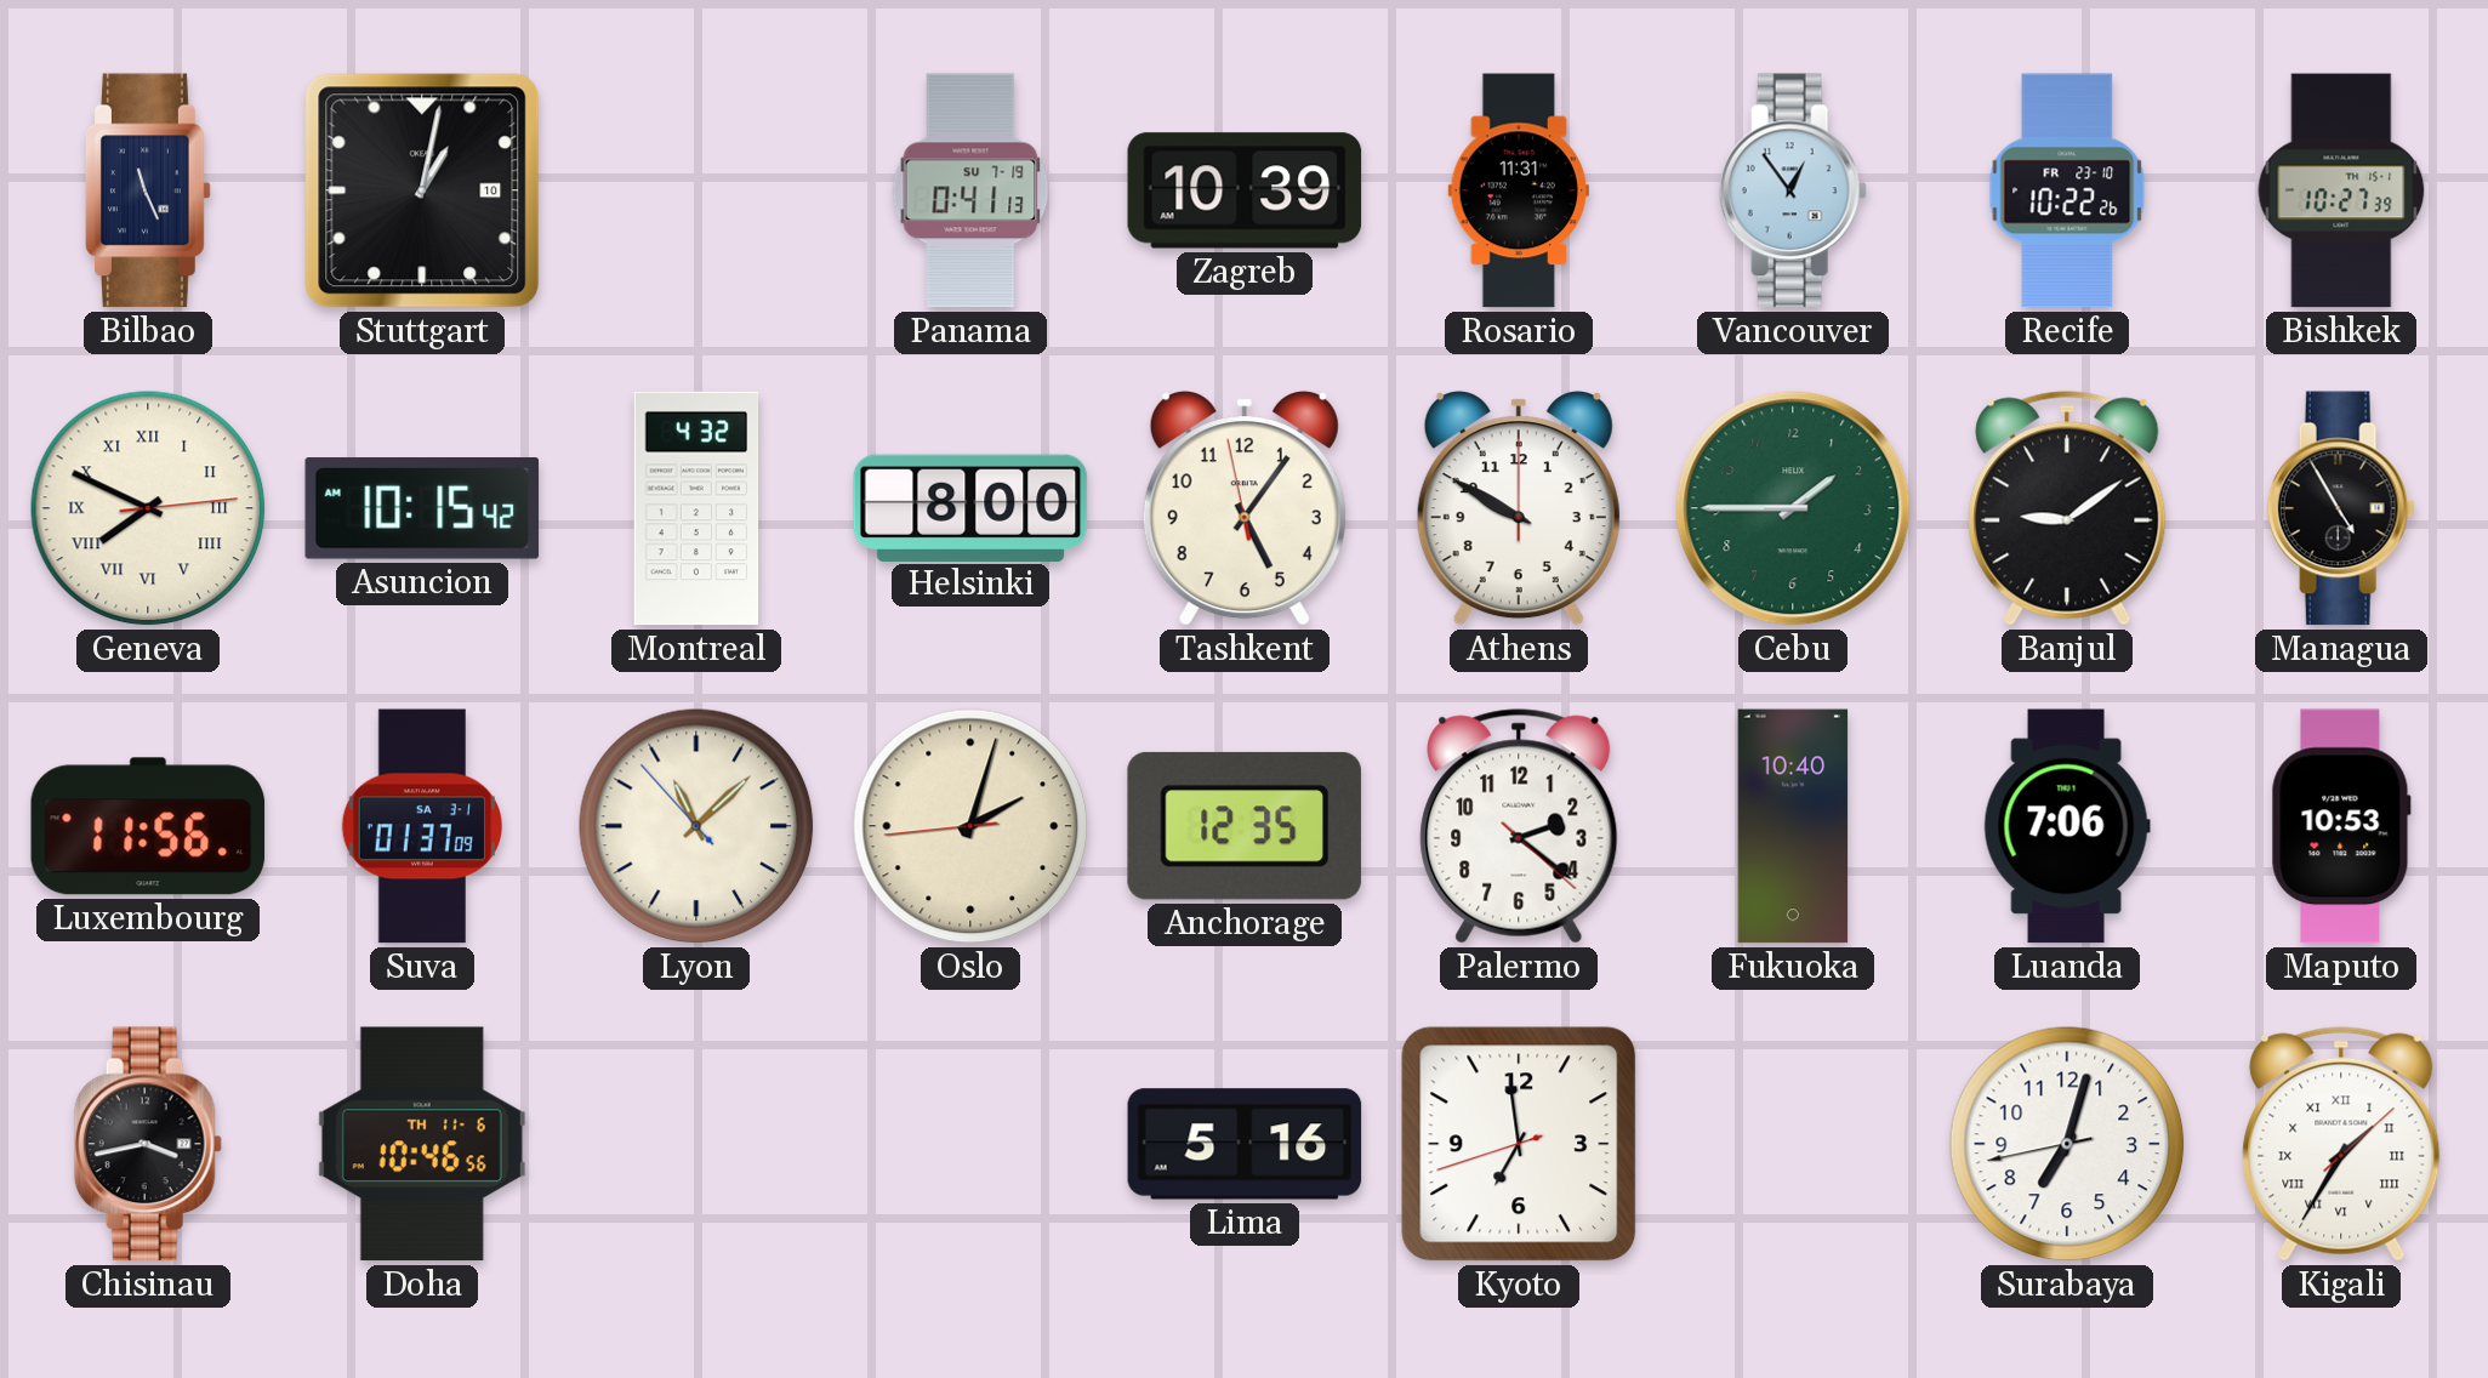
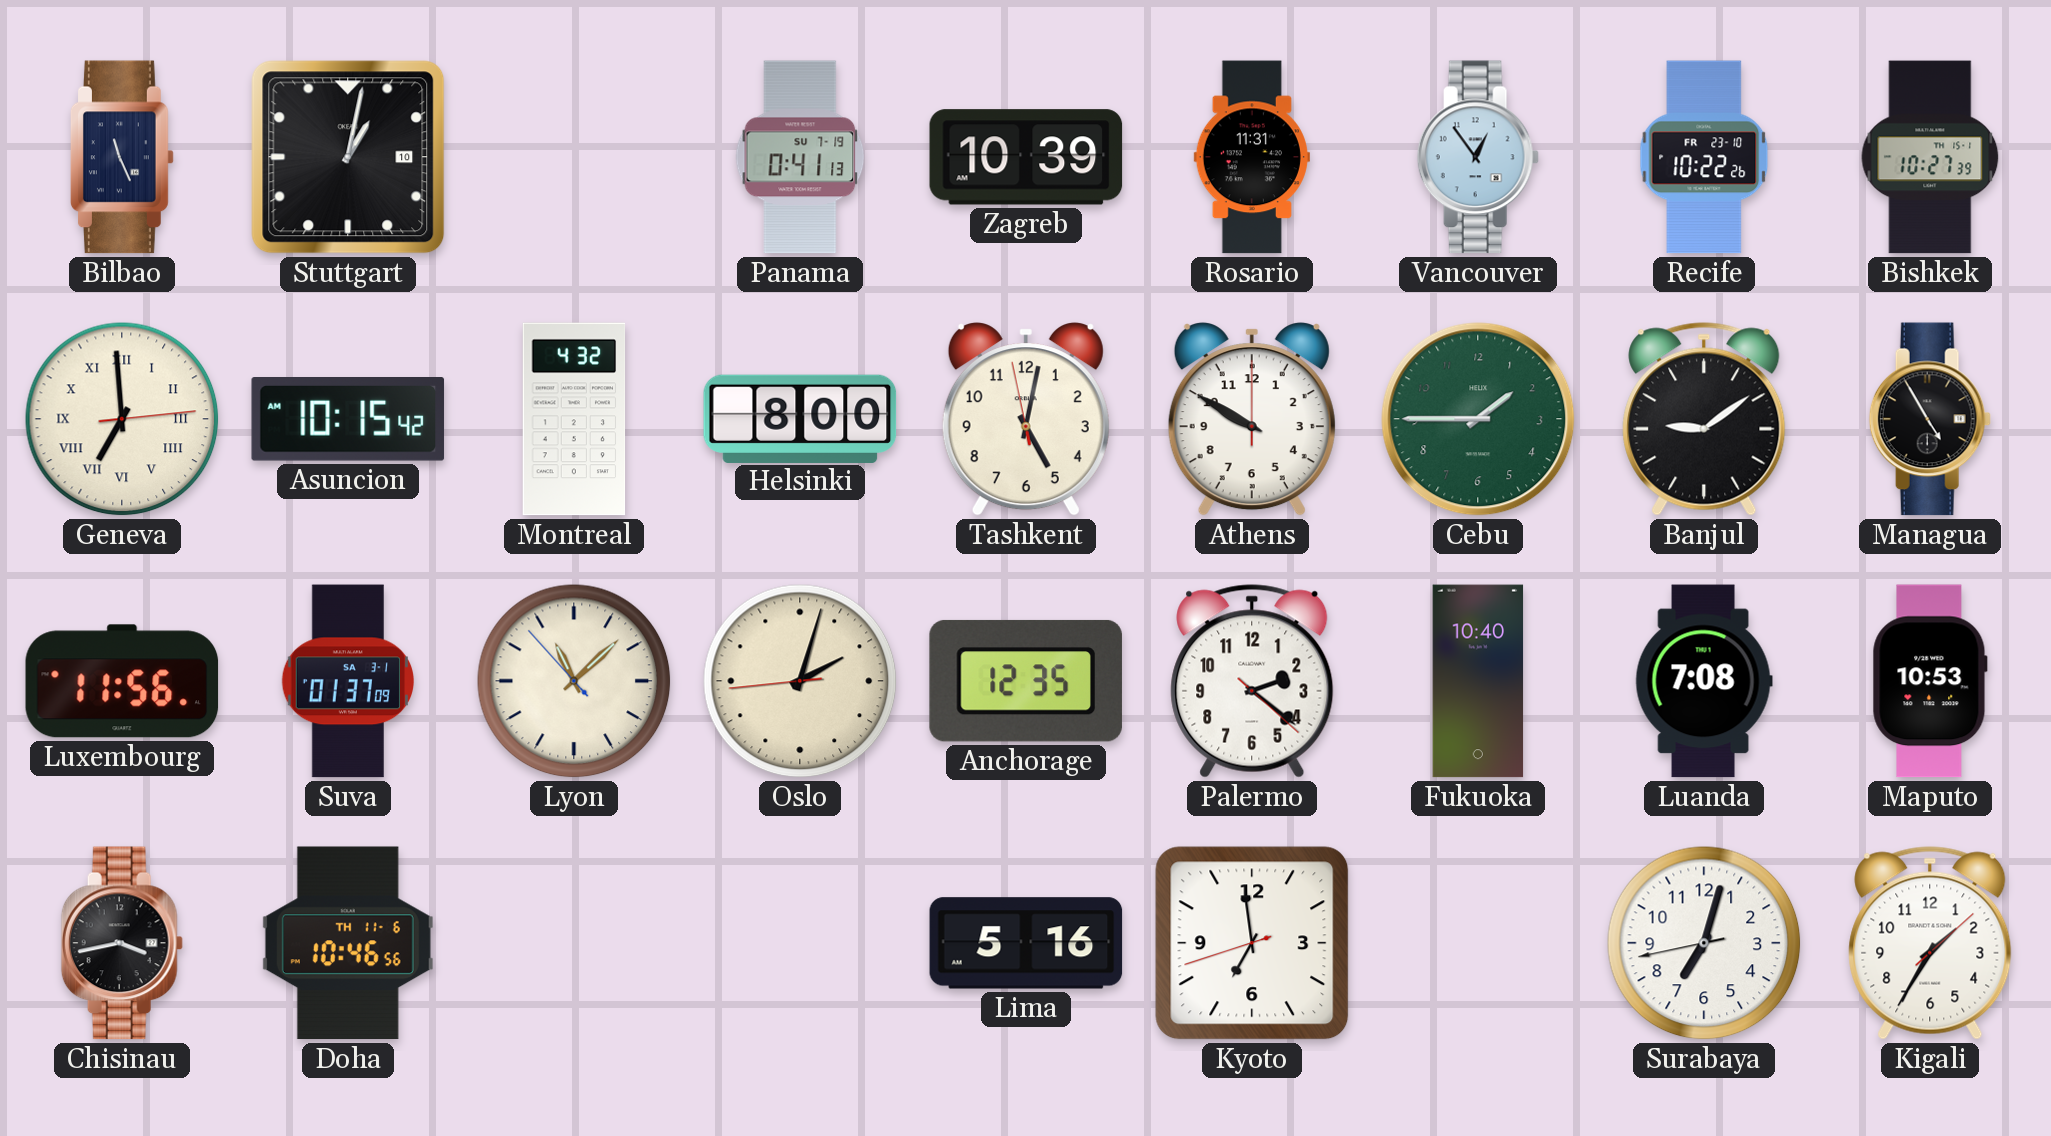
Geneva: 7:49 -> 6:59
Tashkent: 5:05 -> 5:01
Luanda: 7:06 -> 7:08
Kigali numerals: Roman -> Arabic
